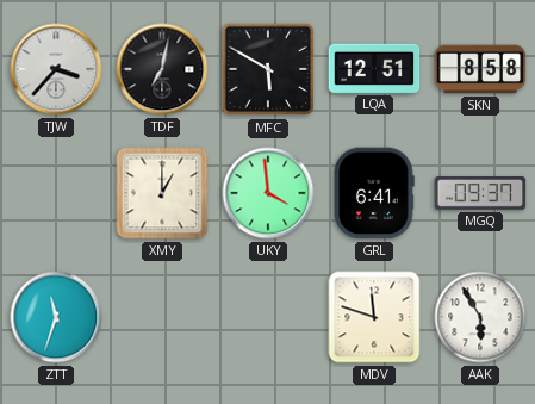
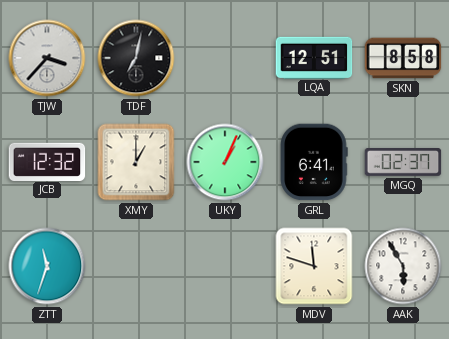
MFC: 5:50 -> none
JCB: none -> 12:32
UKY: 3:59 -> 1:04
MGQ: 09:37 -> 02:37
